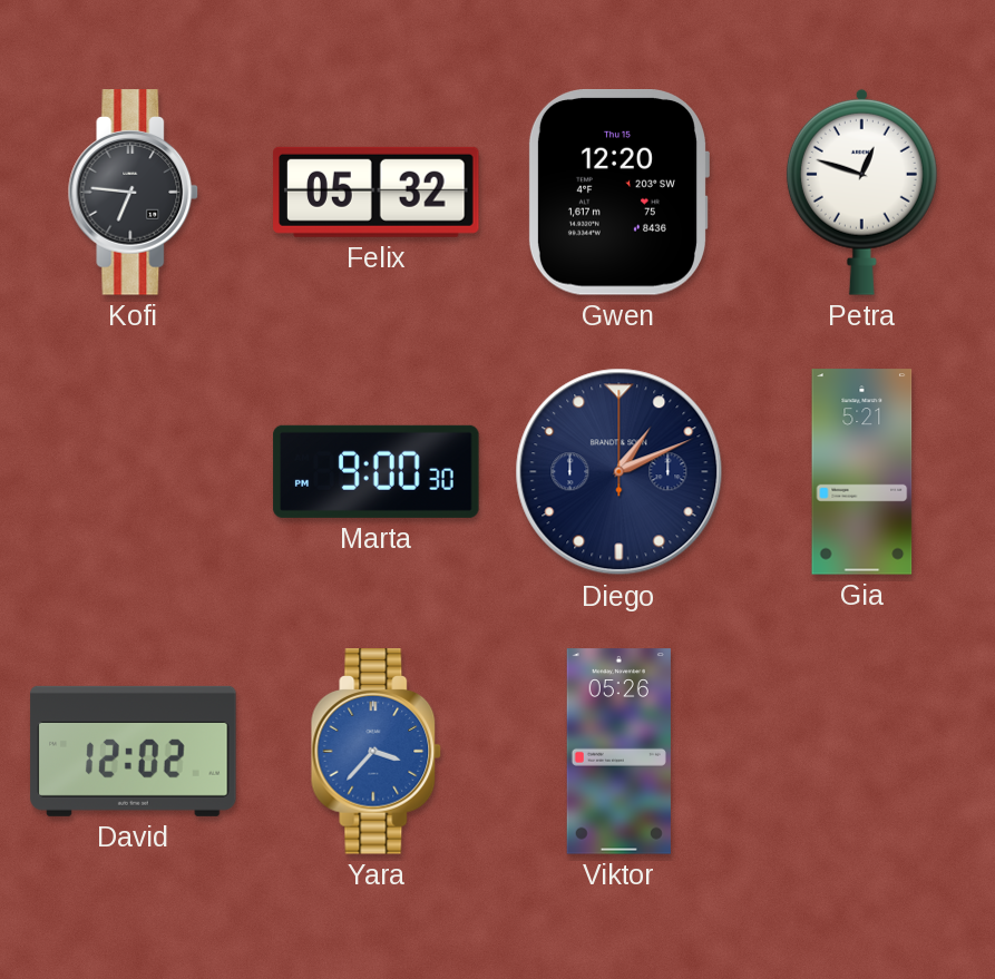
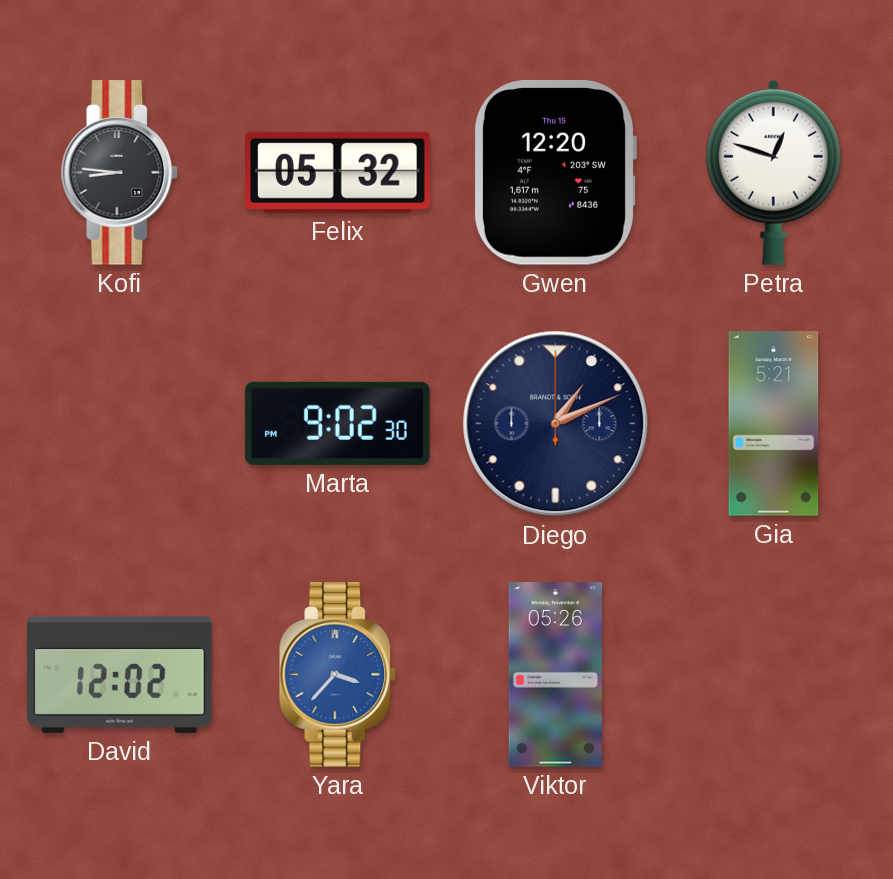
Kofi: 6:46 -> 8:46
Marta: 9:00 -> 9:02
